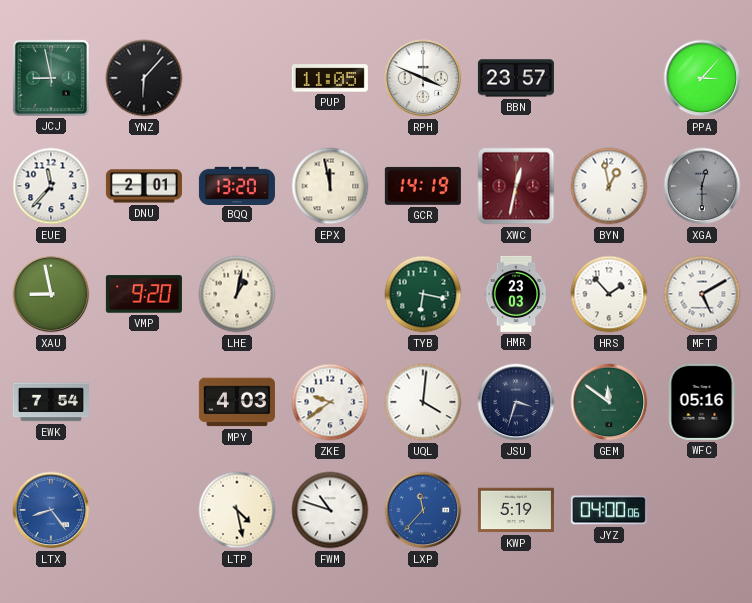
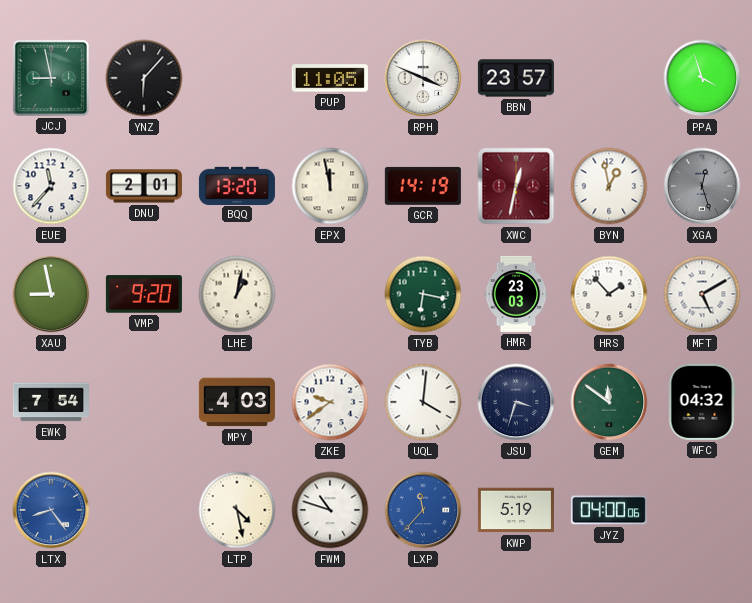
PPA: 3:07 -> 3:57
XGA: 12:30 -> 12:27
WFC: 05:16 -> 04:32
